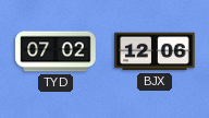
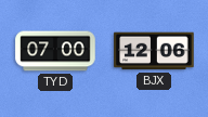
TYD: 07:02 -> 07:00
